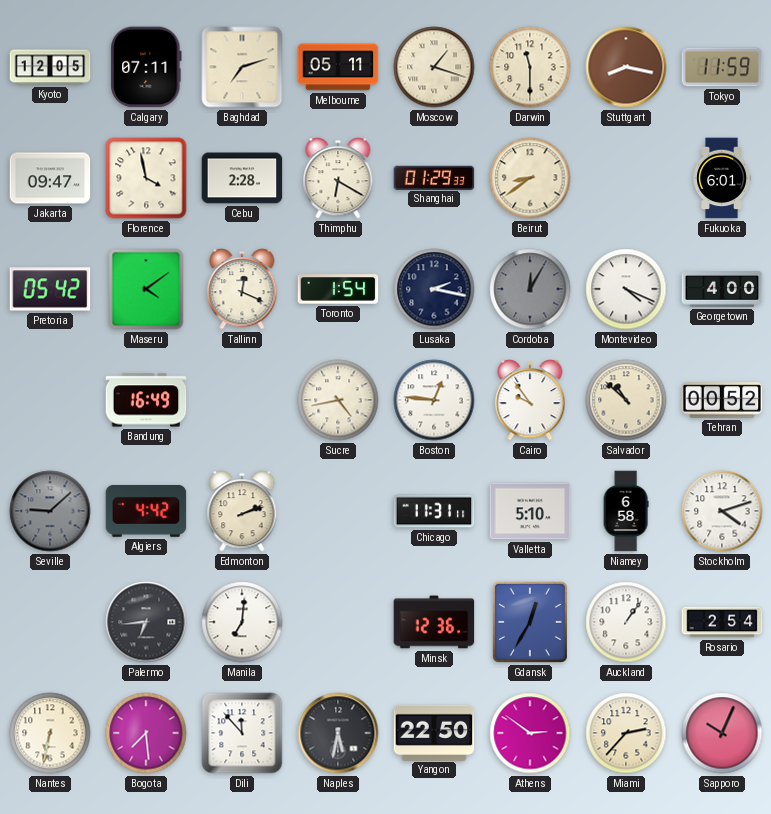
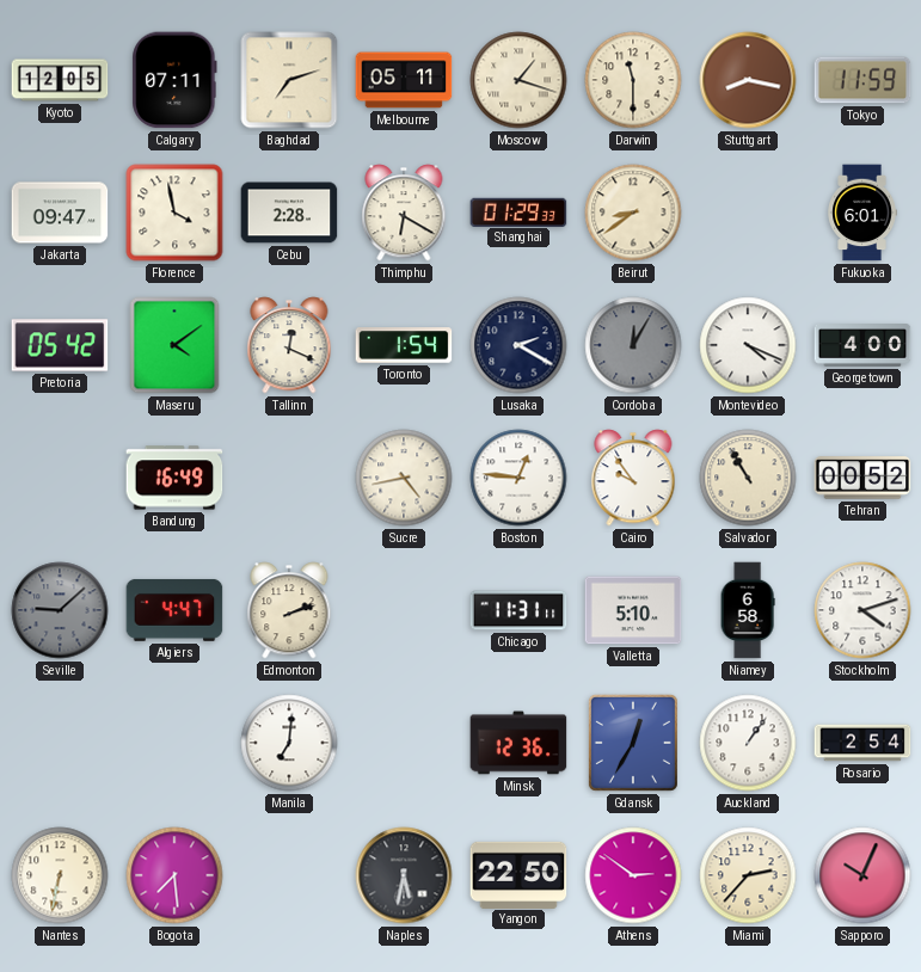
Lusaka: 2:17 -> 2:20
Salvador: 10:52 -> 10:55
Algiers: 4:42 -> 4:47
Palermo: 6:44 -> none
Dili: 11:53 -> none
